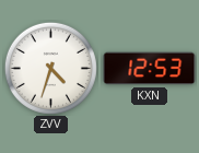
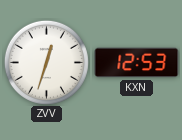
ZVV: 4:33 -> 12:33
